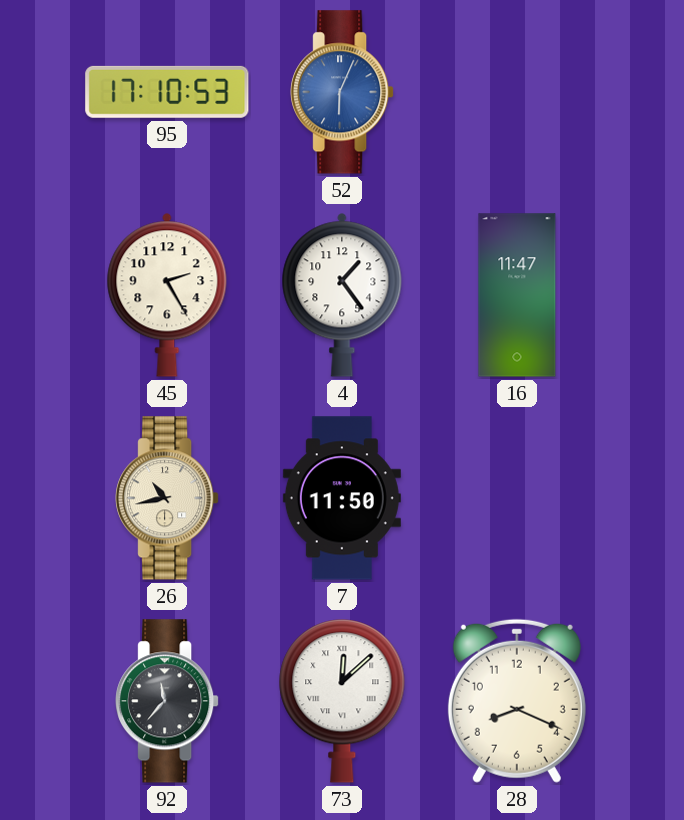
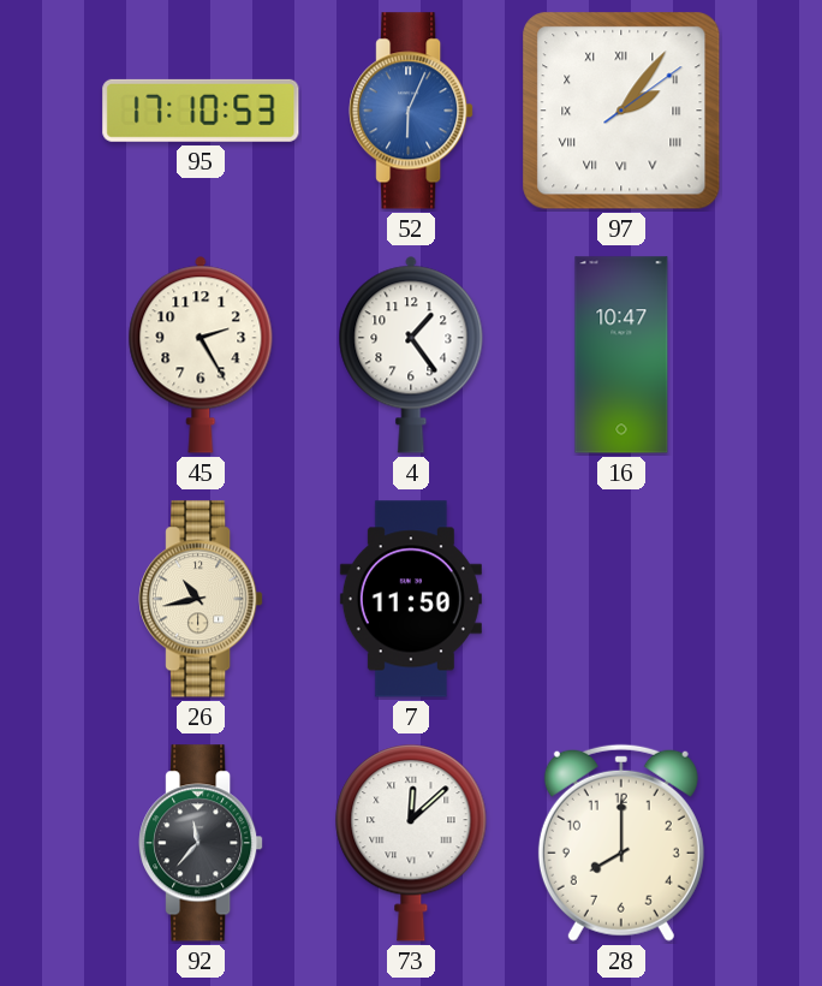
97: none -> 2:06
16: 11:47 -> 10:47
28: 8:19 -> 8:00
